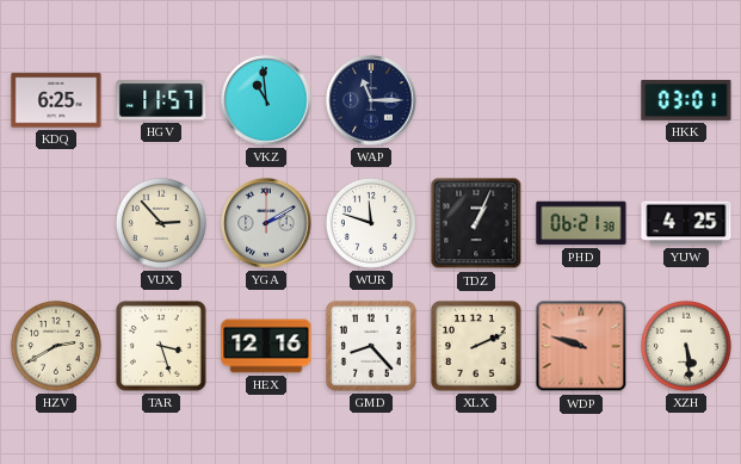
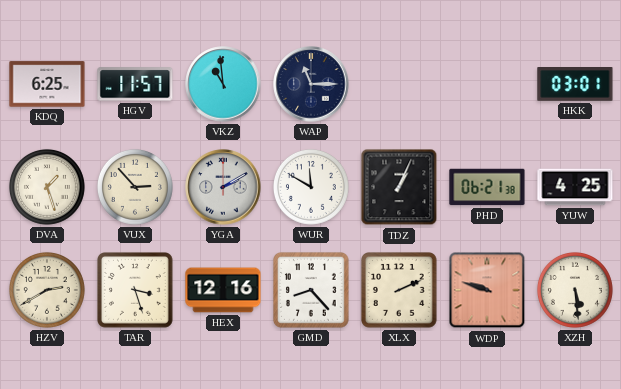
DVA: none -> 1:27
WUR: 11:48 -> 11:50
